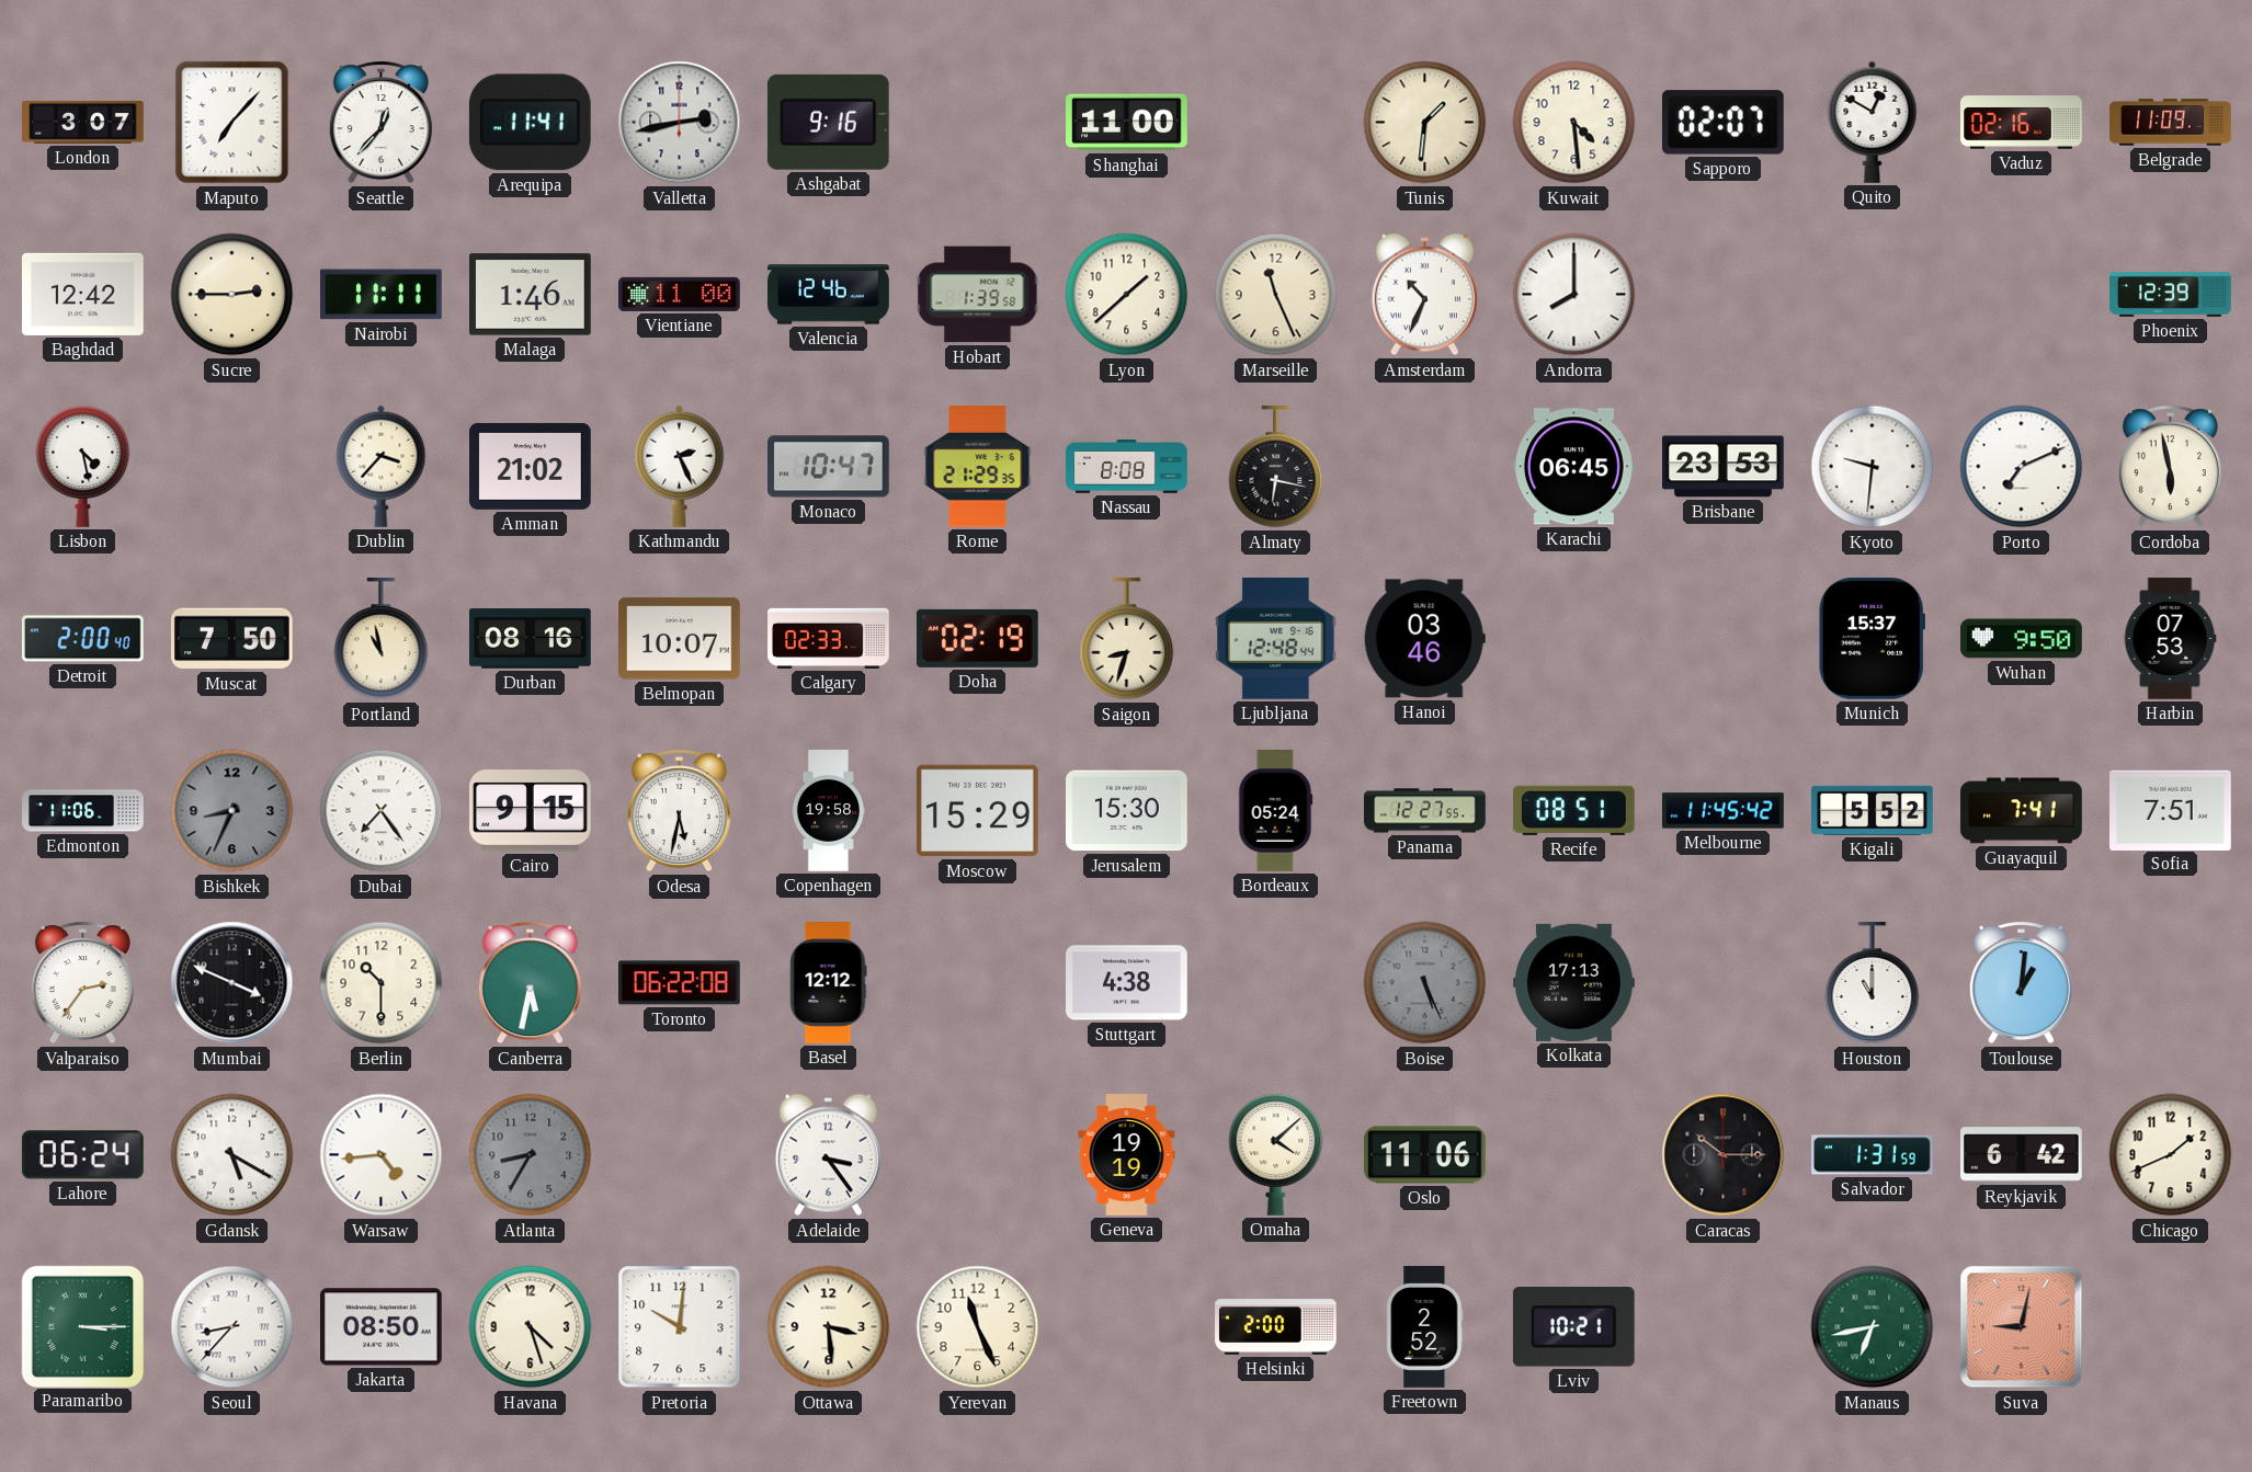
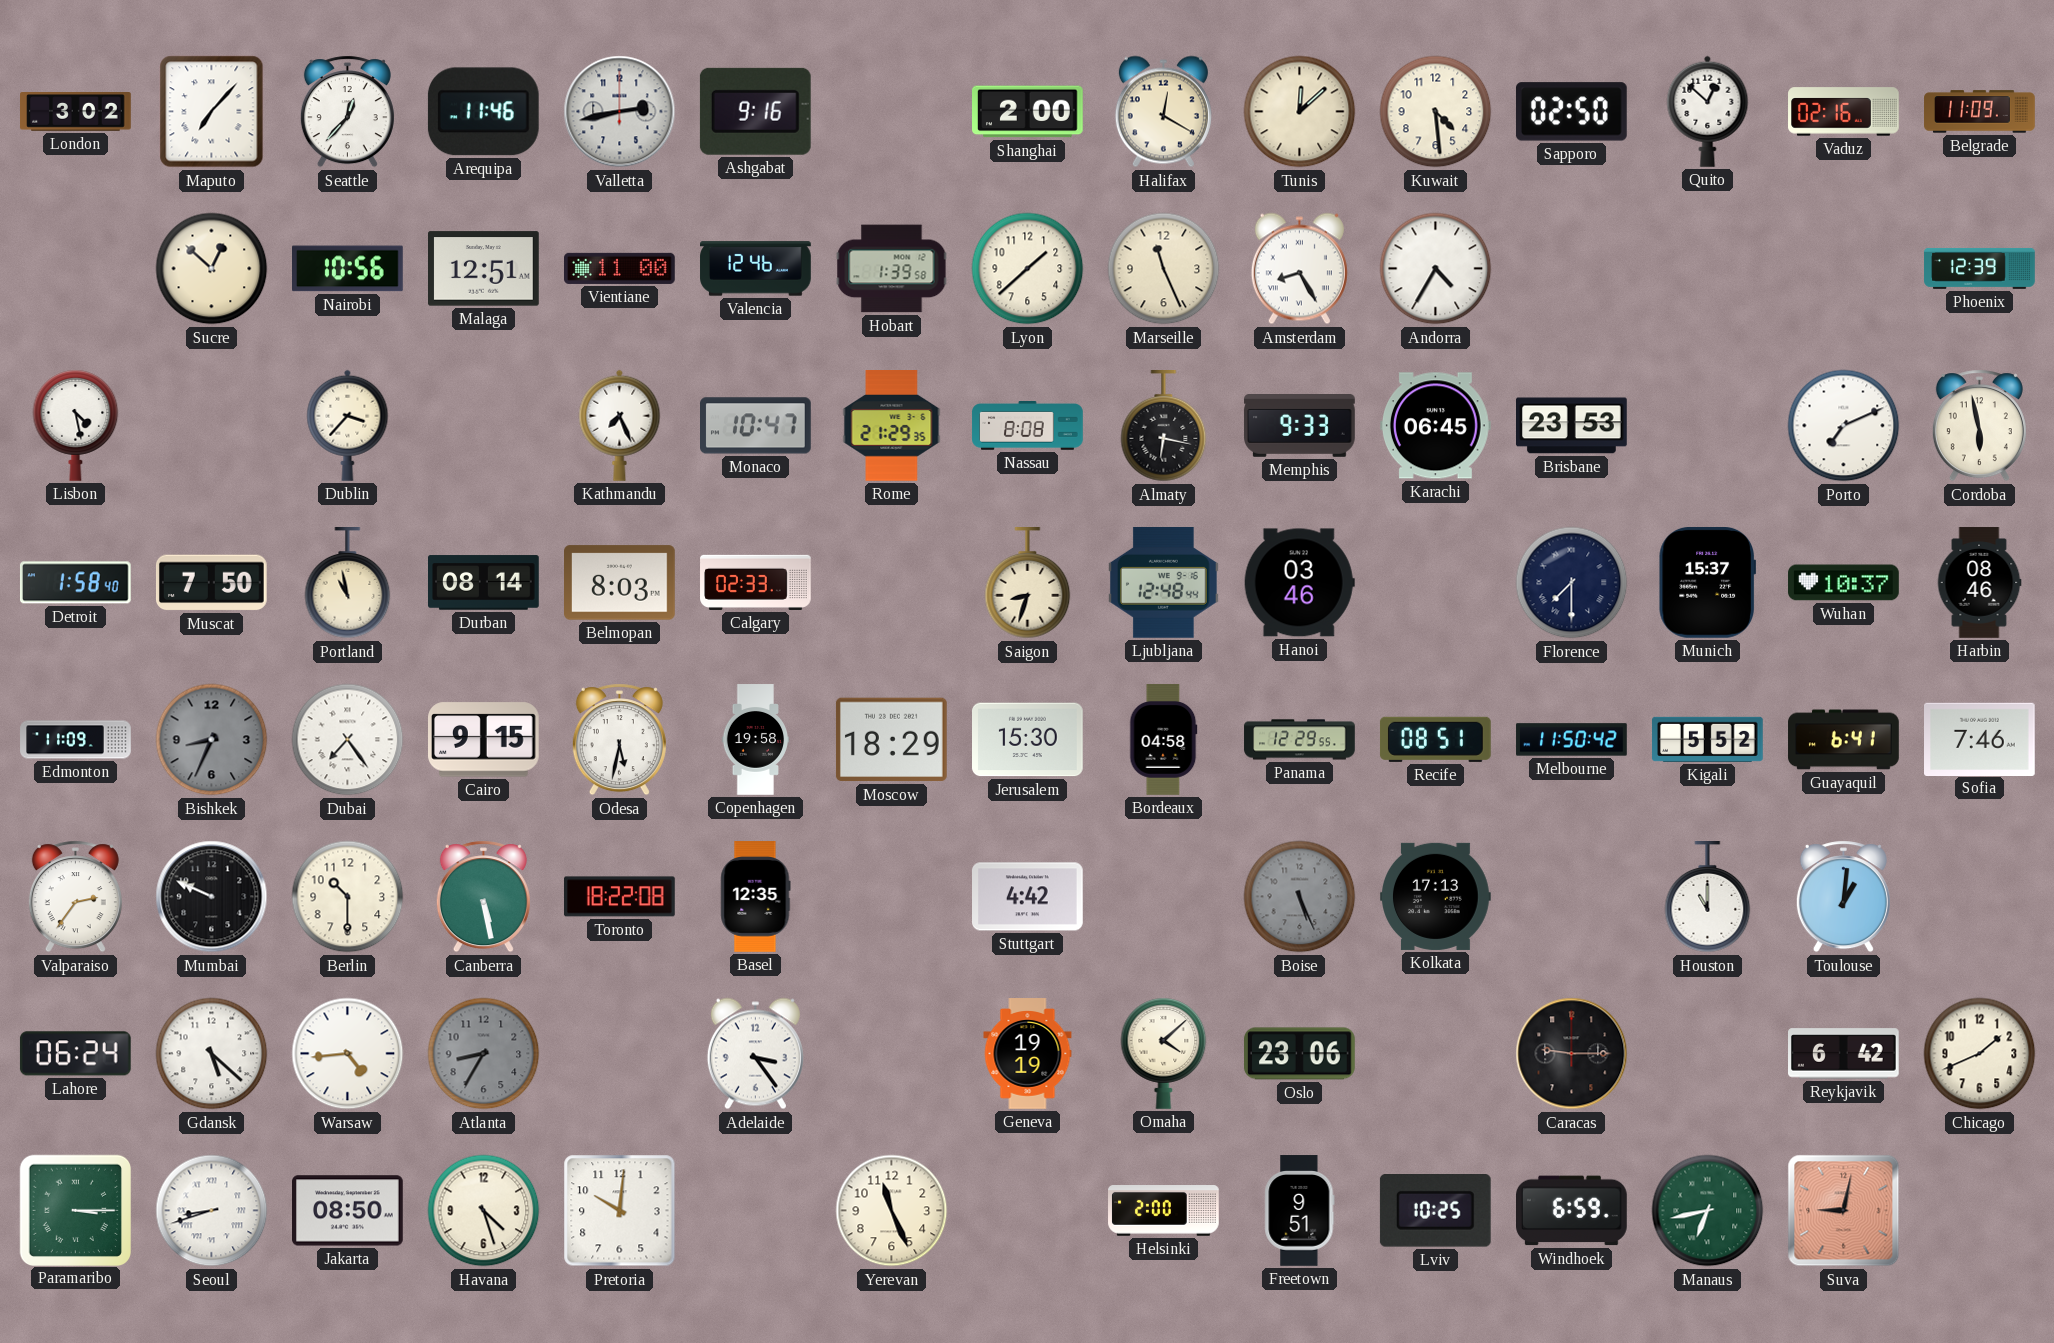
London: 3:07 -> 3:02
Arequipa: 11:41 -> 11:46
Shanghai: 11:00 -> 2:00
Halifax: none -> 12:20
Tunis: 1:31 -> 12:08
Sapporo: 02:07 -> 02:50
Quito: 12:50 -> 12:52
Baghdad: 12:42 -> none
Sucre: 2:45 -> 12:52
Nairobi: 11:11 -> 10:56
Malaga: 1:46 -> 12:51
Amsterdam: 10:34 -> 8:25
Andorra: 8:00 -> 4:35
Amman: 21:02 -> none
Kathmandu: 2:26 -> 7:26
Memphis: none -> 9:33
Kyoto: 9:31 -> none
Detroit: 2:00 -> 1:58
Durban: 08:16 -> 08:14
Belmopan: 10:07 -> 8:03
Doha: 02:19 -> none
Florence: none -> 7:30
Wuhan: 9:50 -> 10:37
Harbin: 07:53 -> 08:46
Edmonton: 11:06 -> 11:09
Moscow: 15:29 -> 18:29
Bordeaux: 05:24 -> 04:58
Panama: 12:27 -> 12:29
Melbourne: 11:45 -> 11:50
Guayaquil: 7:41 -> 6:41
Sofia: 7:51 -> 7:46
Mumbai: 3:49 -> 9:49
Canberra: 5:32 -> 5:28
Toronto: 06:22 -> 18:22
Basel: 12:12 -> 12:35
Stuttgart: 4:38 -> 4:42
Gdansk: 5:20 -> 5:22
Oslo: 11:06 -> 23:06
Caracas: 10:15 -> 9:15
Salvador: 1:31 -> none
Seoul: 8:37 -> 8:42
Ottawa: 3:29 -> none
Freetown: 2:52 -> 9:51
Lviv: 10:21 -> 10:25
Windhoek: none -> 6:59
